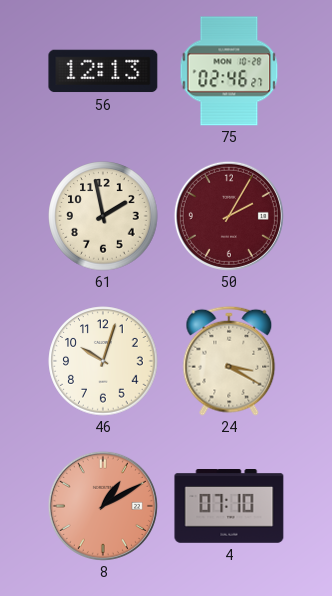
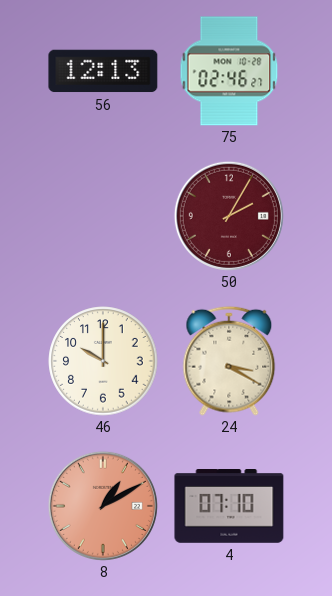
61: 1:58 -> none
46: 10:03 -> 10:00
